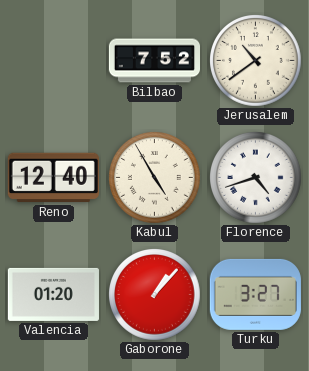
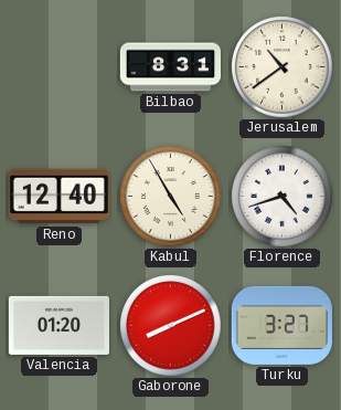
Bilbao: 7:52 -> 8:31
Gaborone: 1:07 -> 8:11
